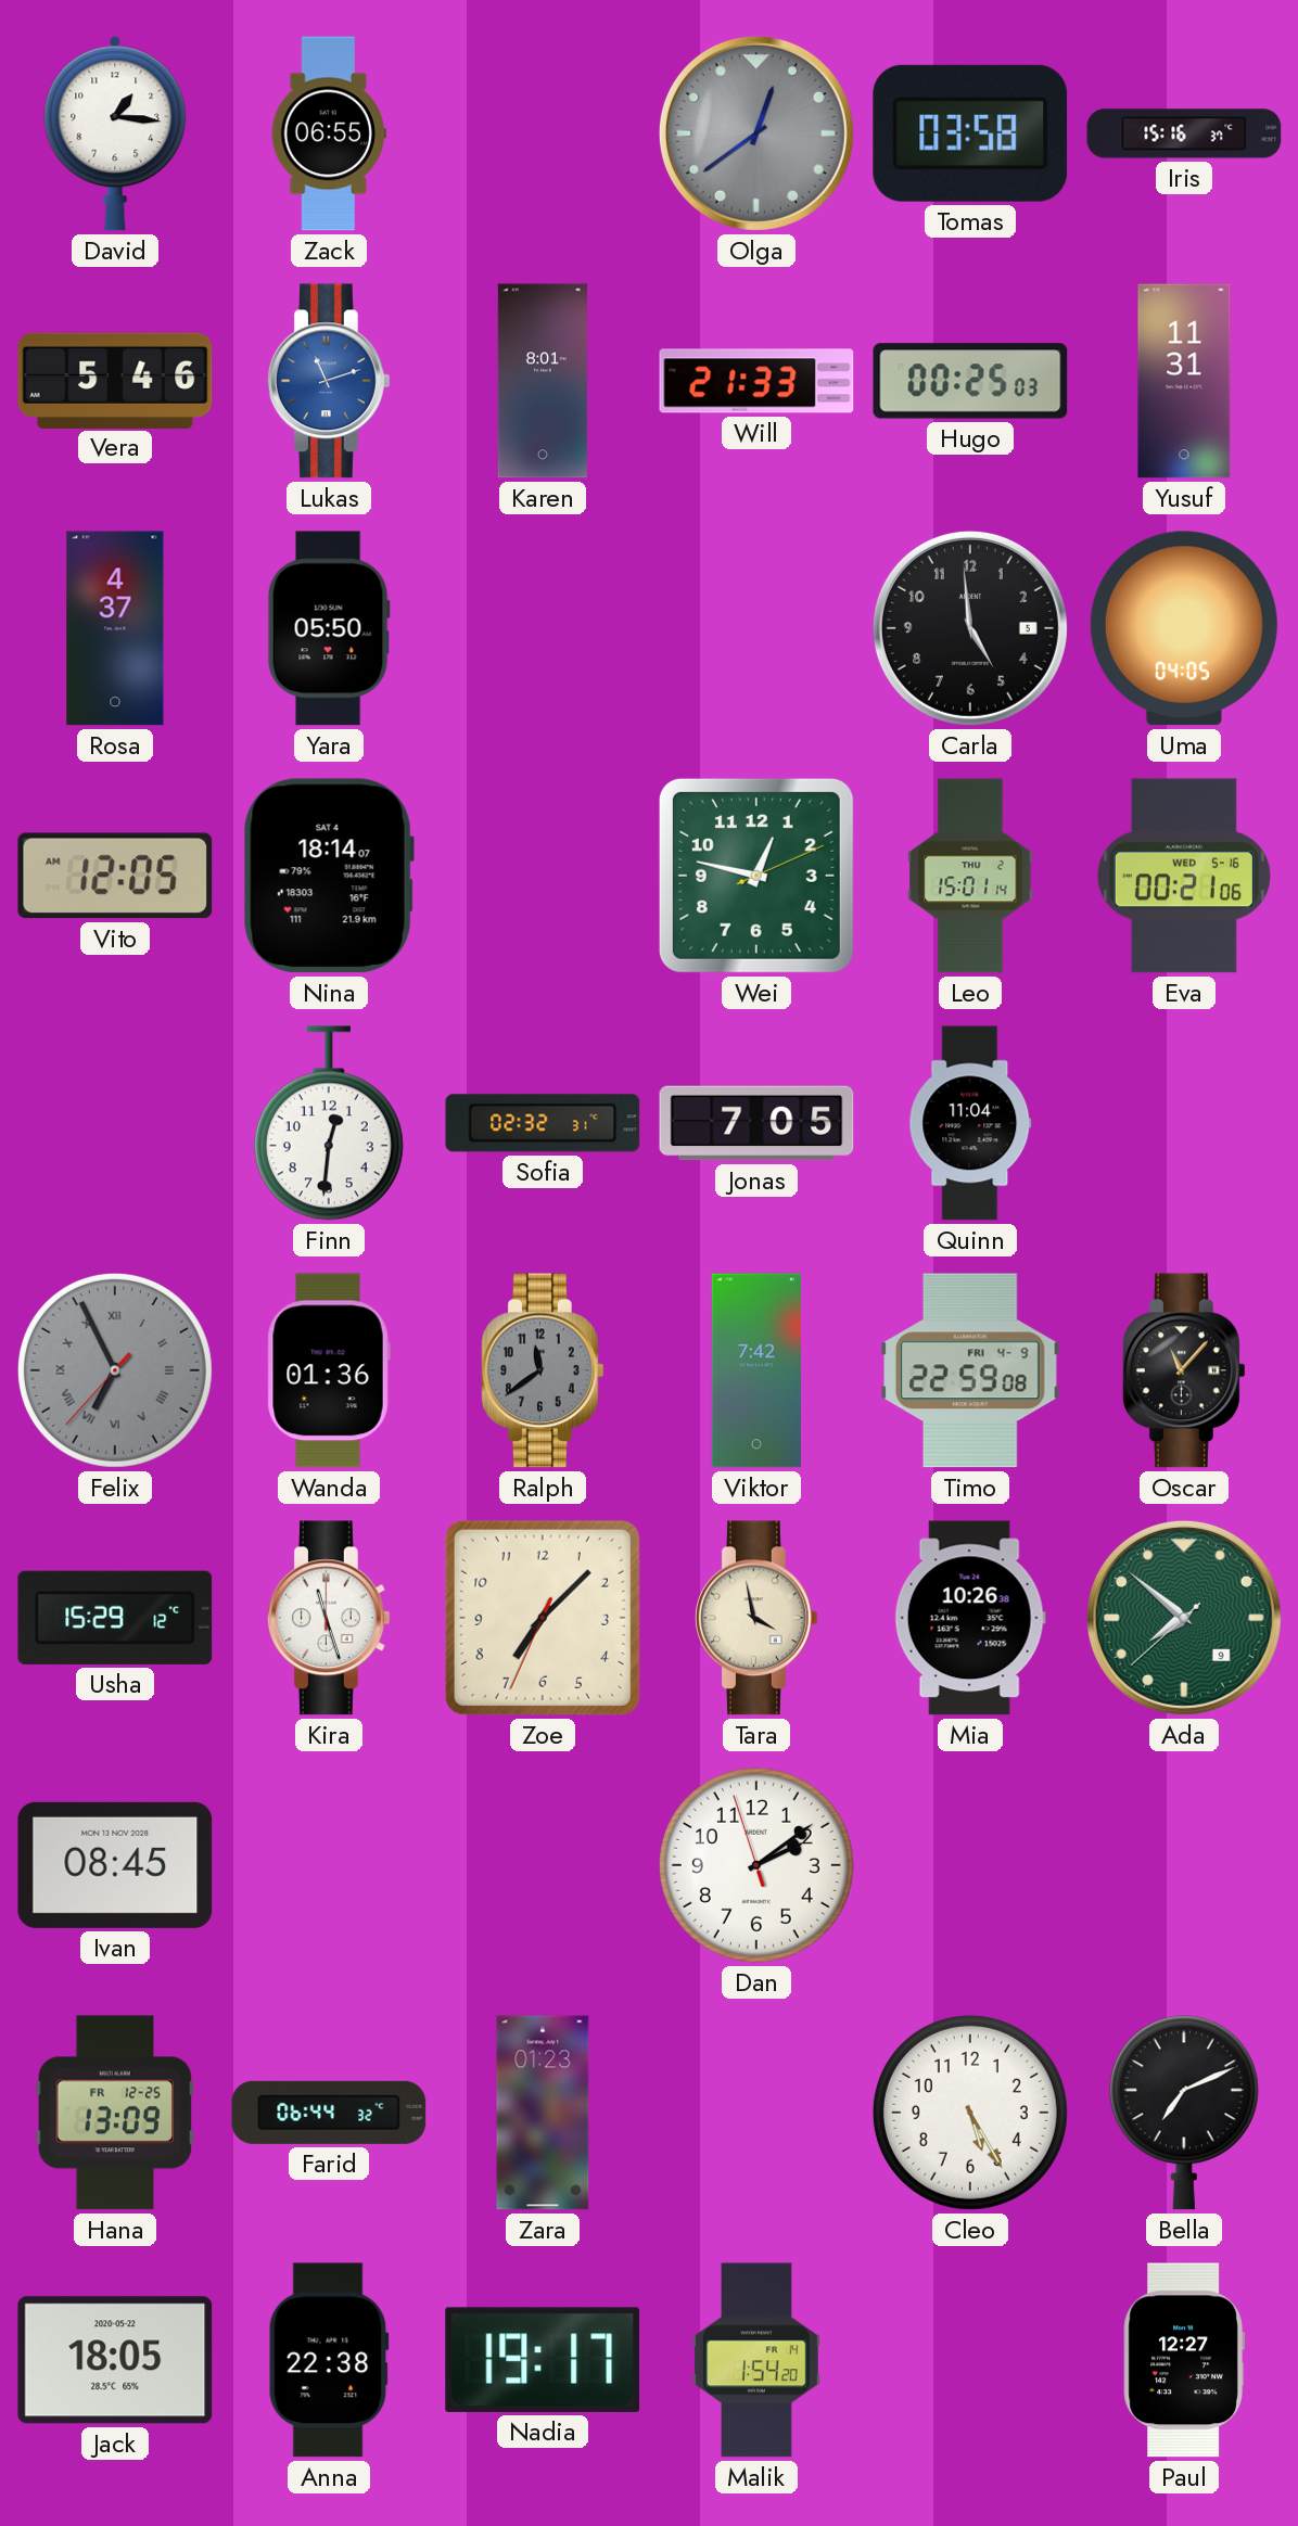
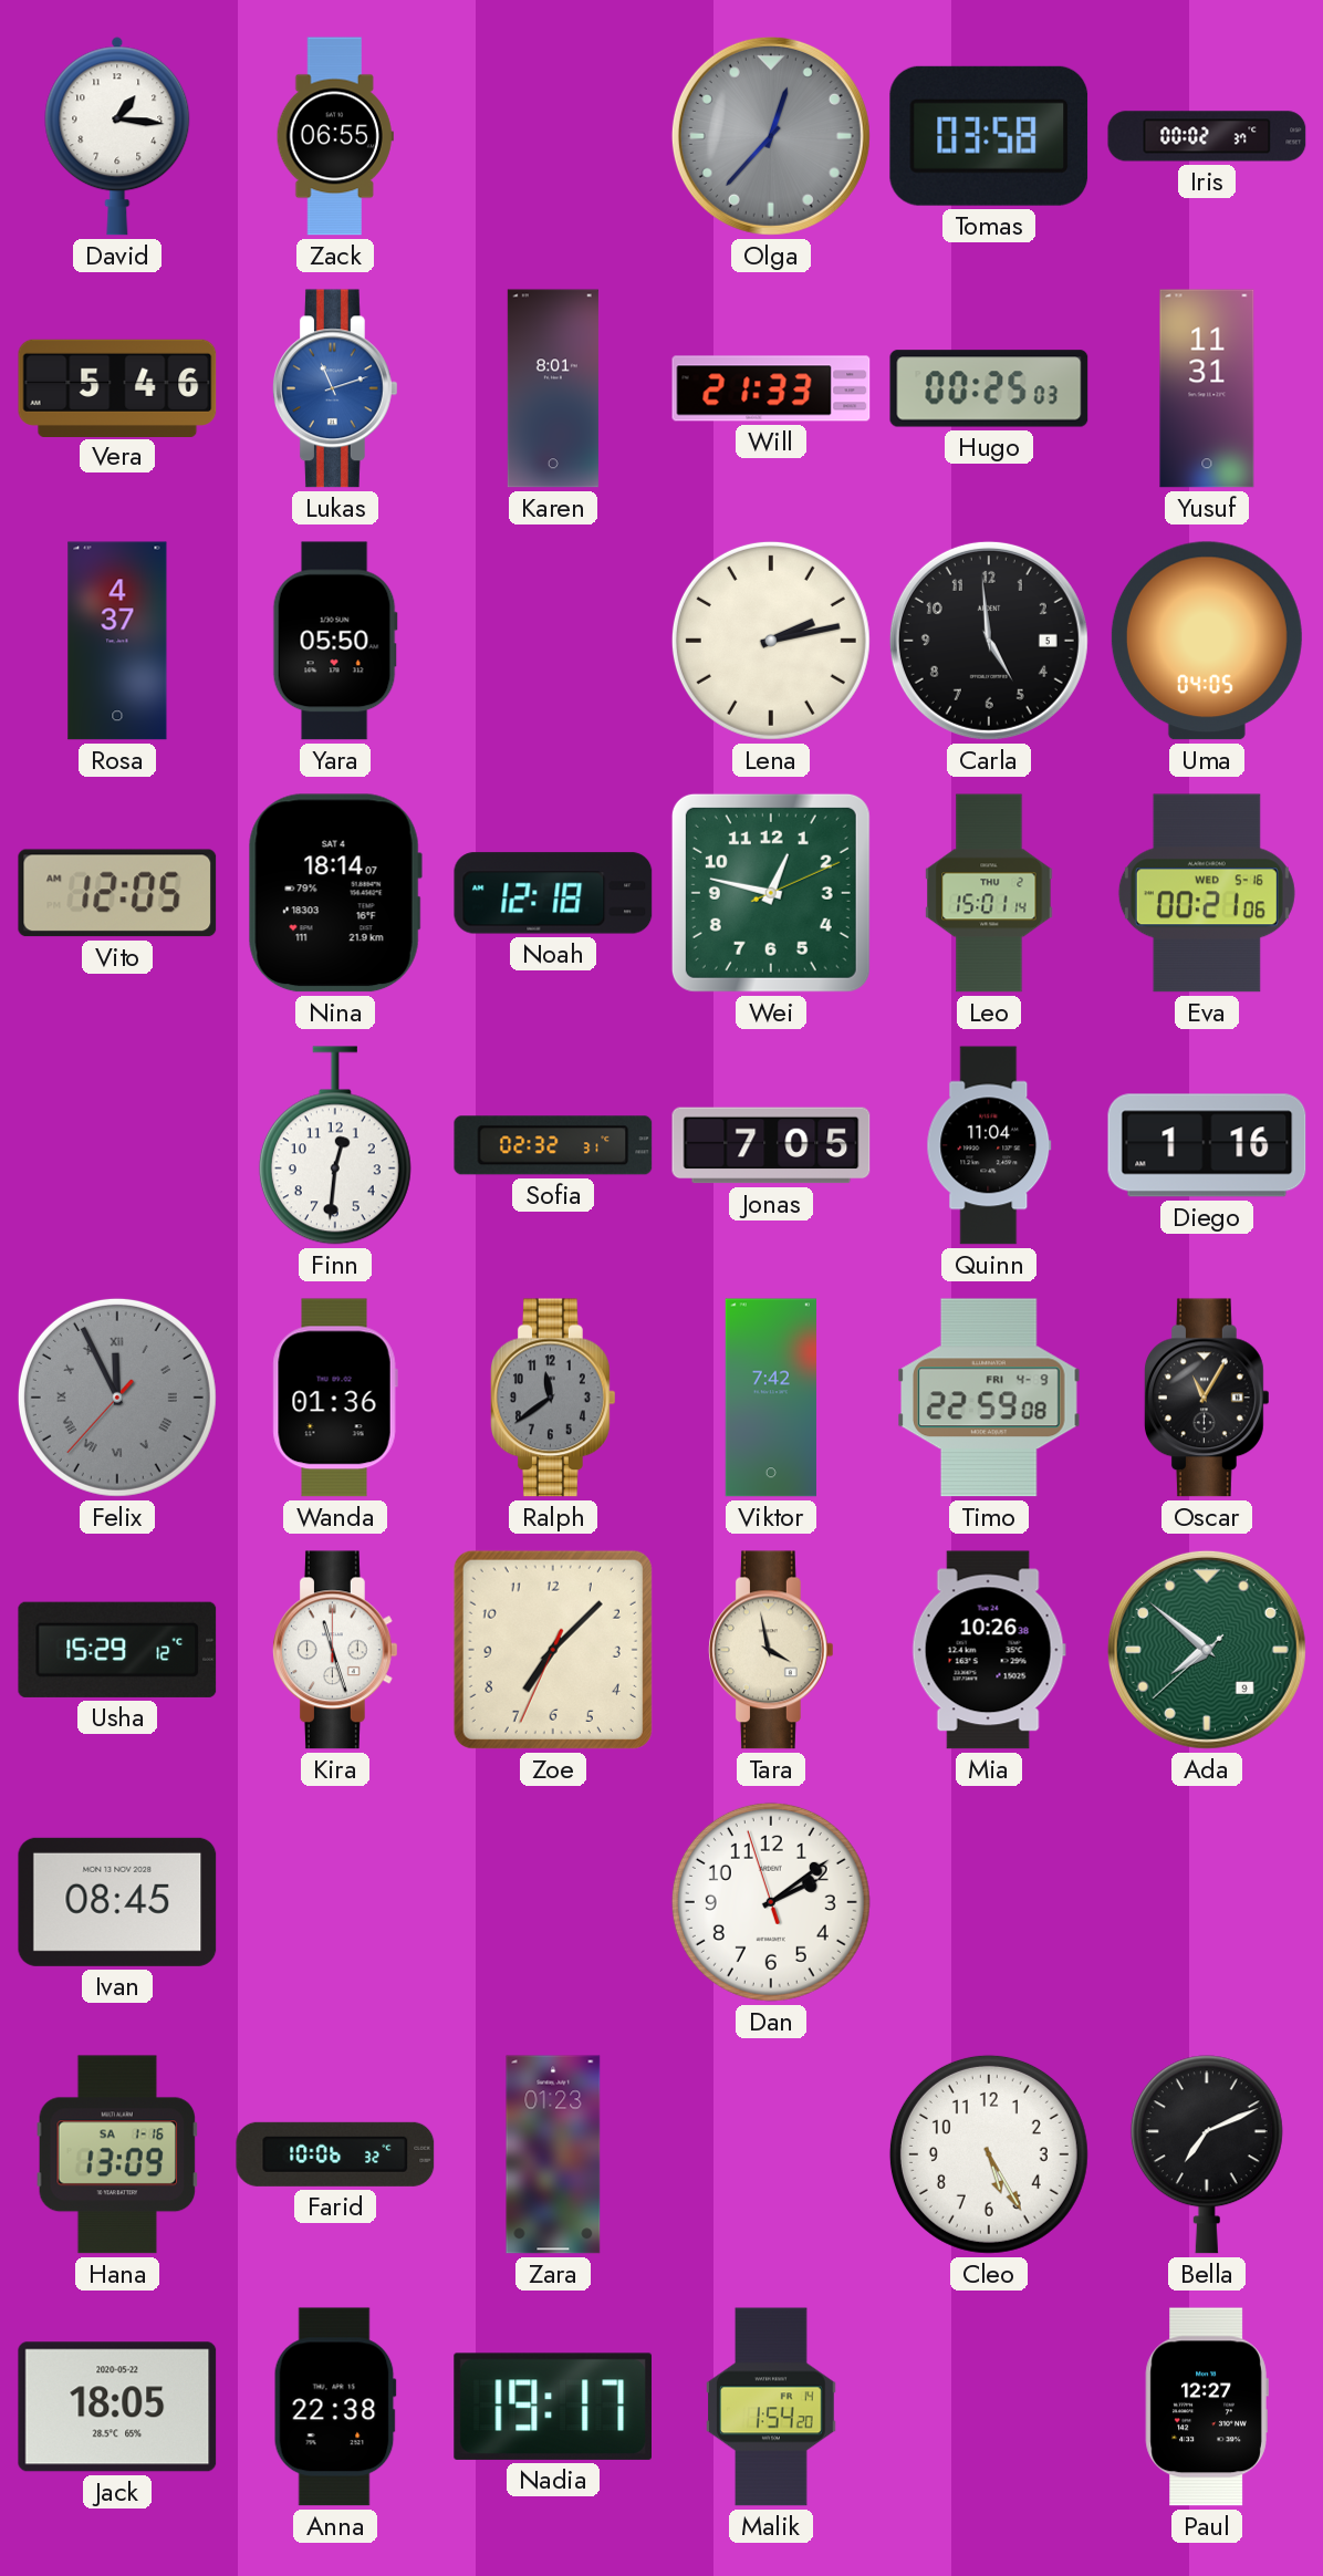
Olga: 12:39 -> 12:37
Iris: 15:16 -> 00:02
Lena: none -> 2:13
Noah: none -> 12:18
Diego: none -> 1:16
Felix: 6:55 -> 11:55
Oscar: 11:07 -> 11:05
Hana date: FR 12-25 -> SA 1-16
Farid: 06:44 -> 10:06
